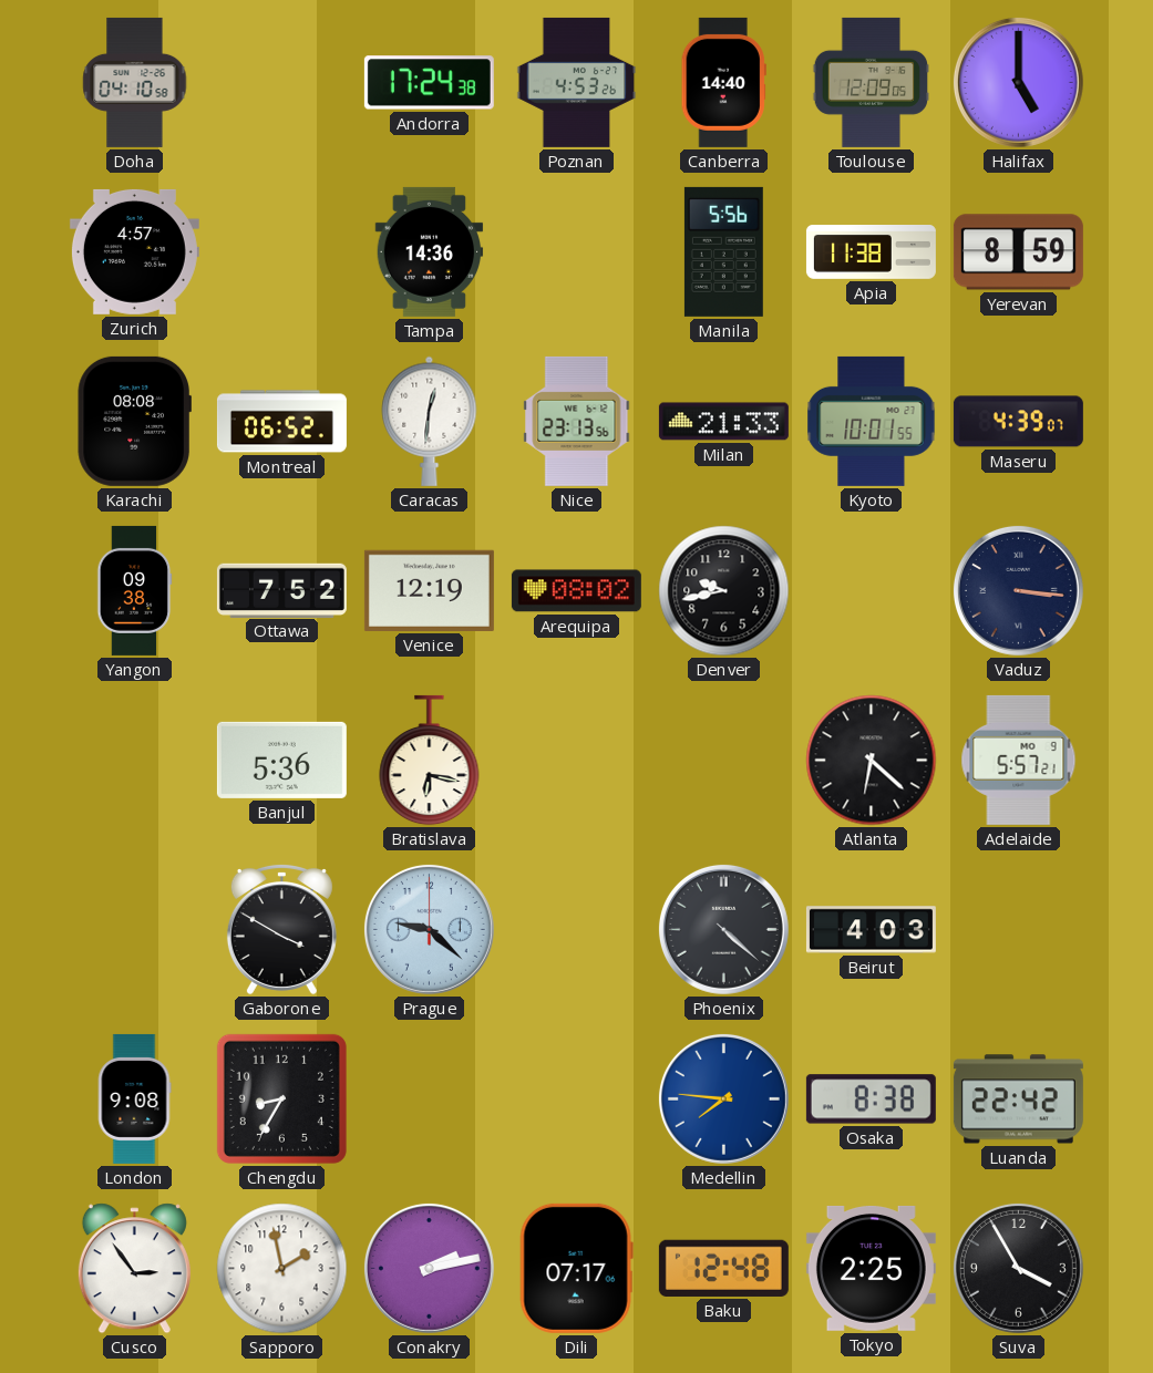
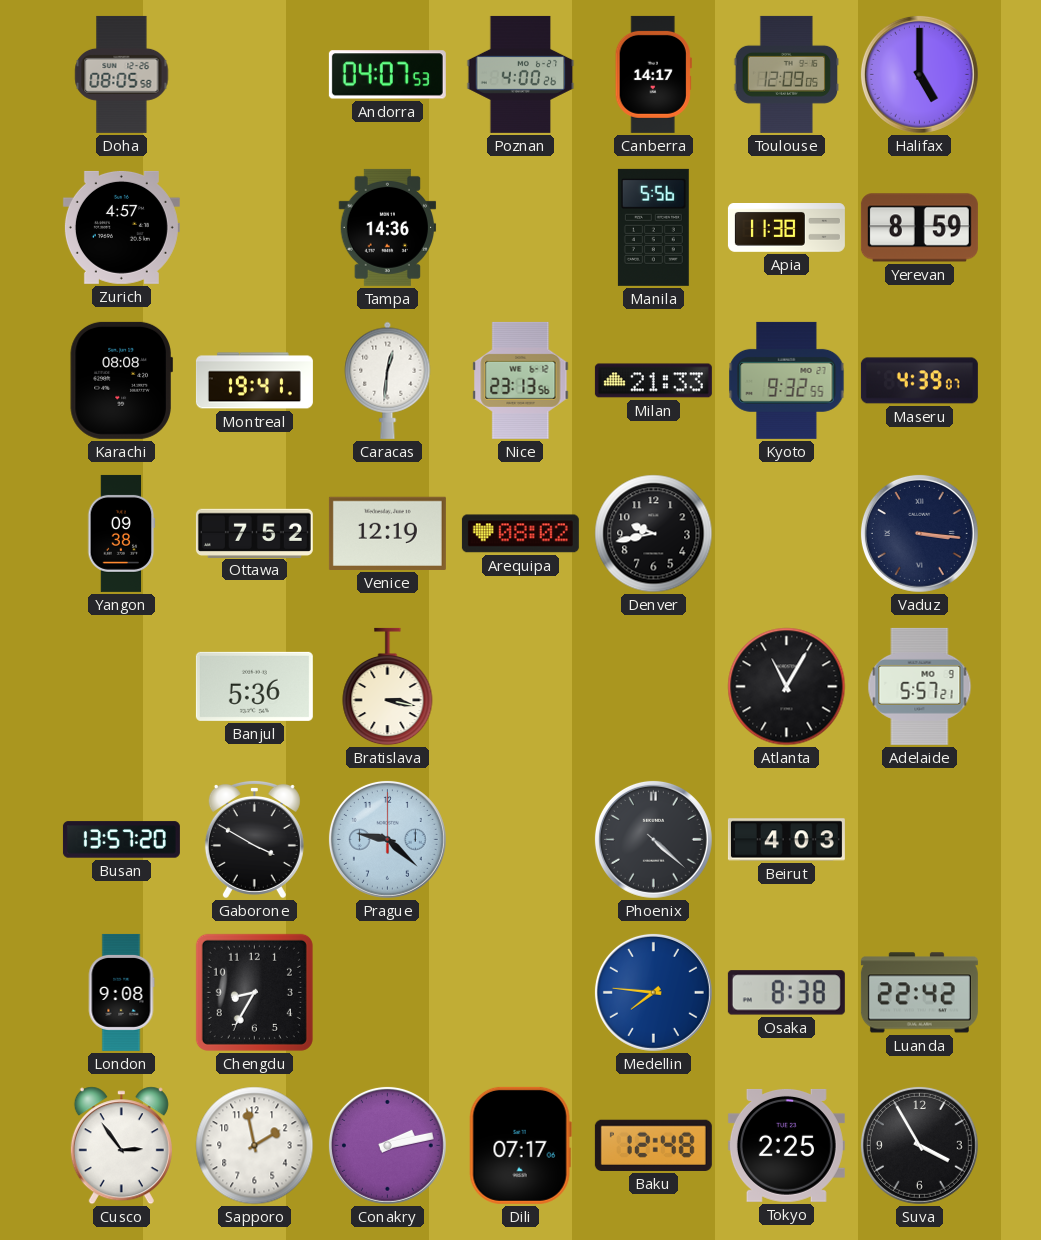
Doha: 04:10 -> 08:05
Andorra: 17:24 -> 04:07
Poznan: 4:53 -> 4:00
Canberra: 14:40 -> 14:17
Montreal: 06:52 -> 19:41
Kyoto: 10:01 -> 9:32
Bratislava: 6:17 -> 3:17
Atlanta: 6:22 -> 11:05
Busan: none -> 13:57
